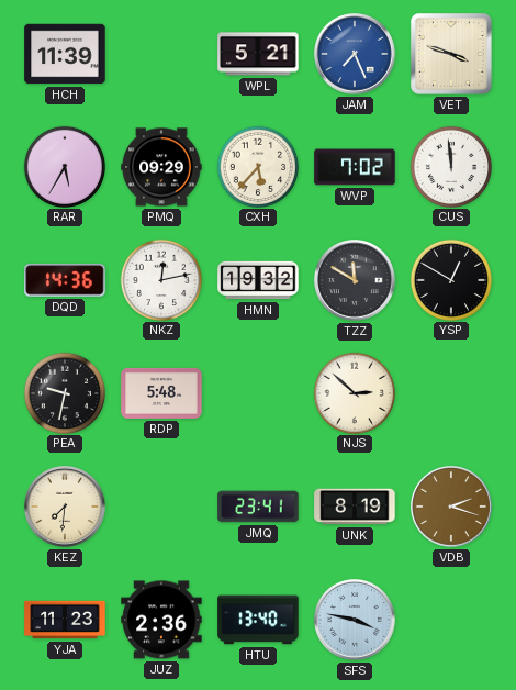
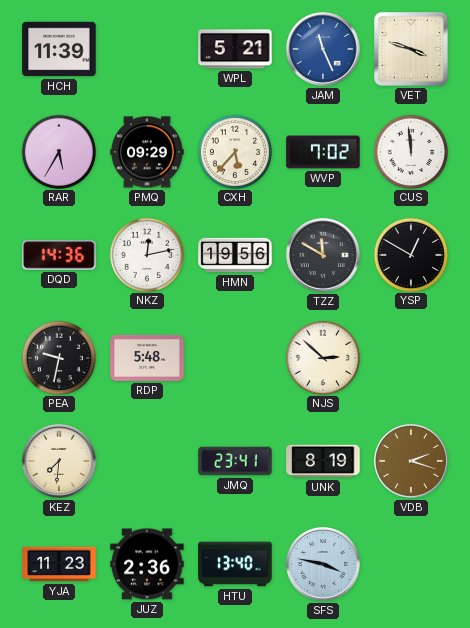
JAM: 7:26 -> 11:26
HMN: 19:32 -> 19:56
